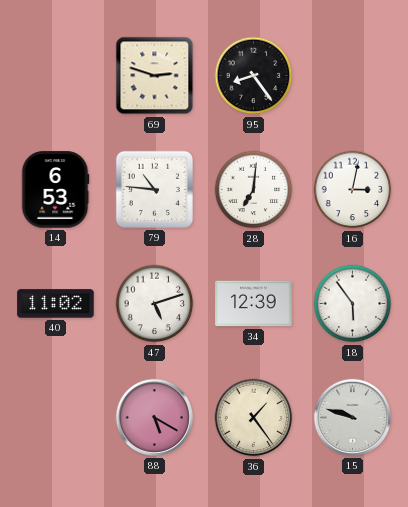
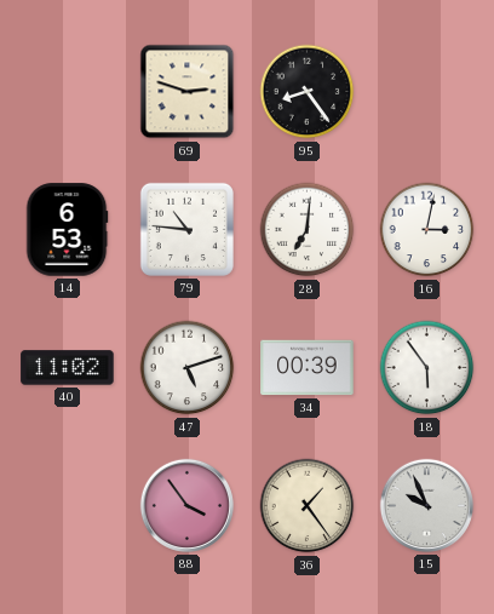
34: 12:39 -> 00:39
88: 5:20 -> 3:54
15: 9:48 -> 9:56
